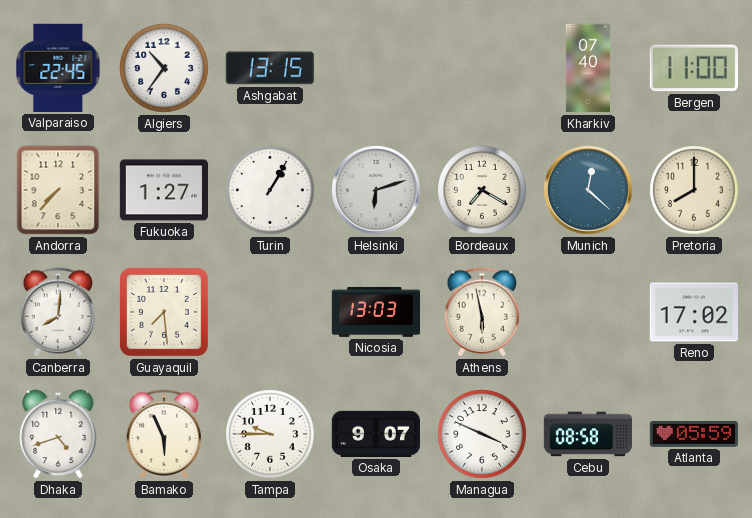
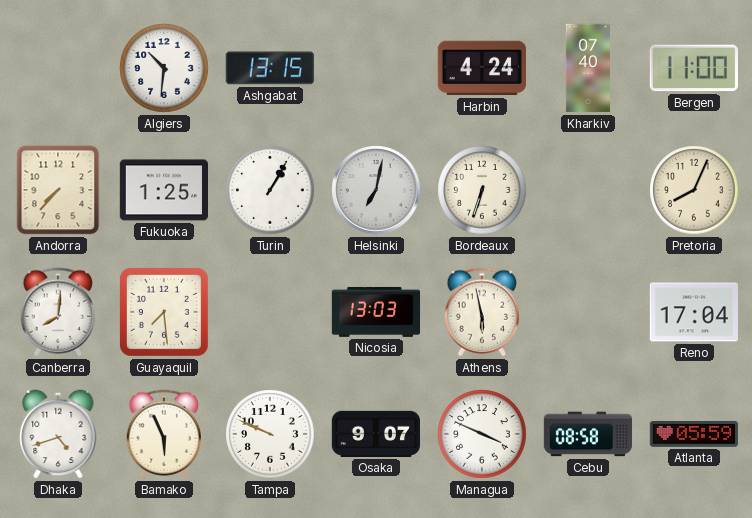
Valparaiso: 22:45 -> none
Algiers: 10:36 -> 10:31
Harbin: none -> 4:24
Fukuoka: 1:27 -> 1:25
Helsinki: 6:12 -> 7:02
Bordeaux: 7:20 -> 6:33
Munich: 12:22 -> none
Pretoria: 8:00 -> 8:04
Reno: 17:02 -> 17:04
Tampa: 9:45 -> 9:49
